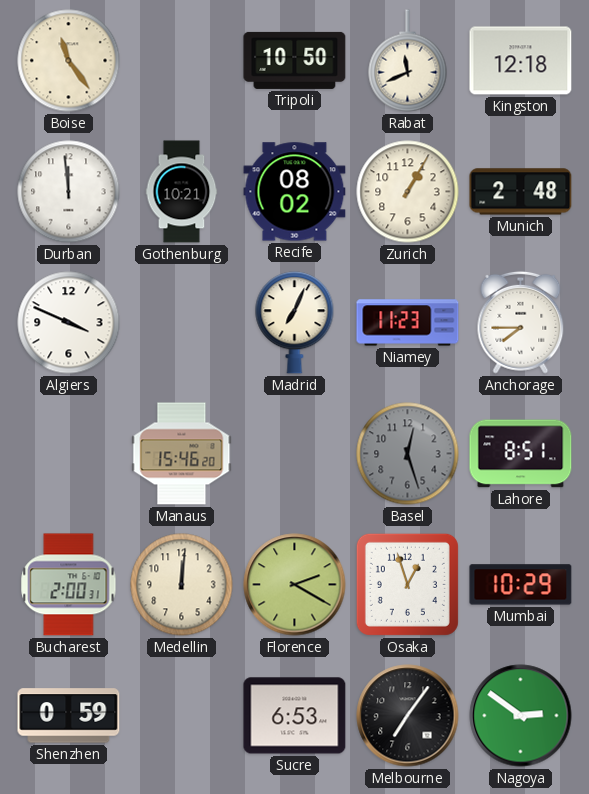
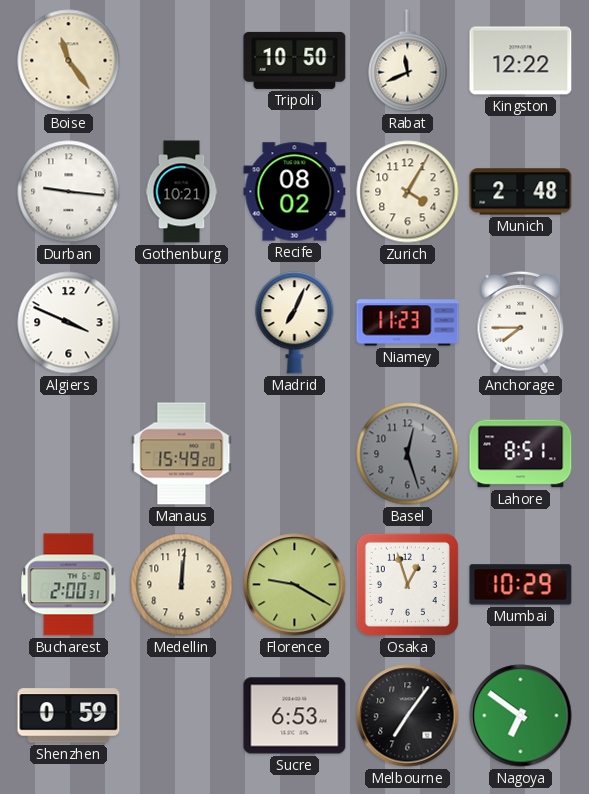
Kingston: 12:18 -> 12:22
Durban: 11:59 -> 9:16
Zurich: 1:05 -> 4:05
Manaus: 15:46 -> 15:49
Florence: 2:20 -> 9:20
Nagoya: 2:51 -> 6:51
